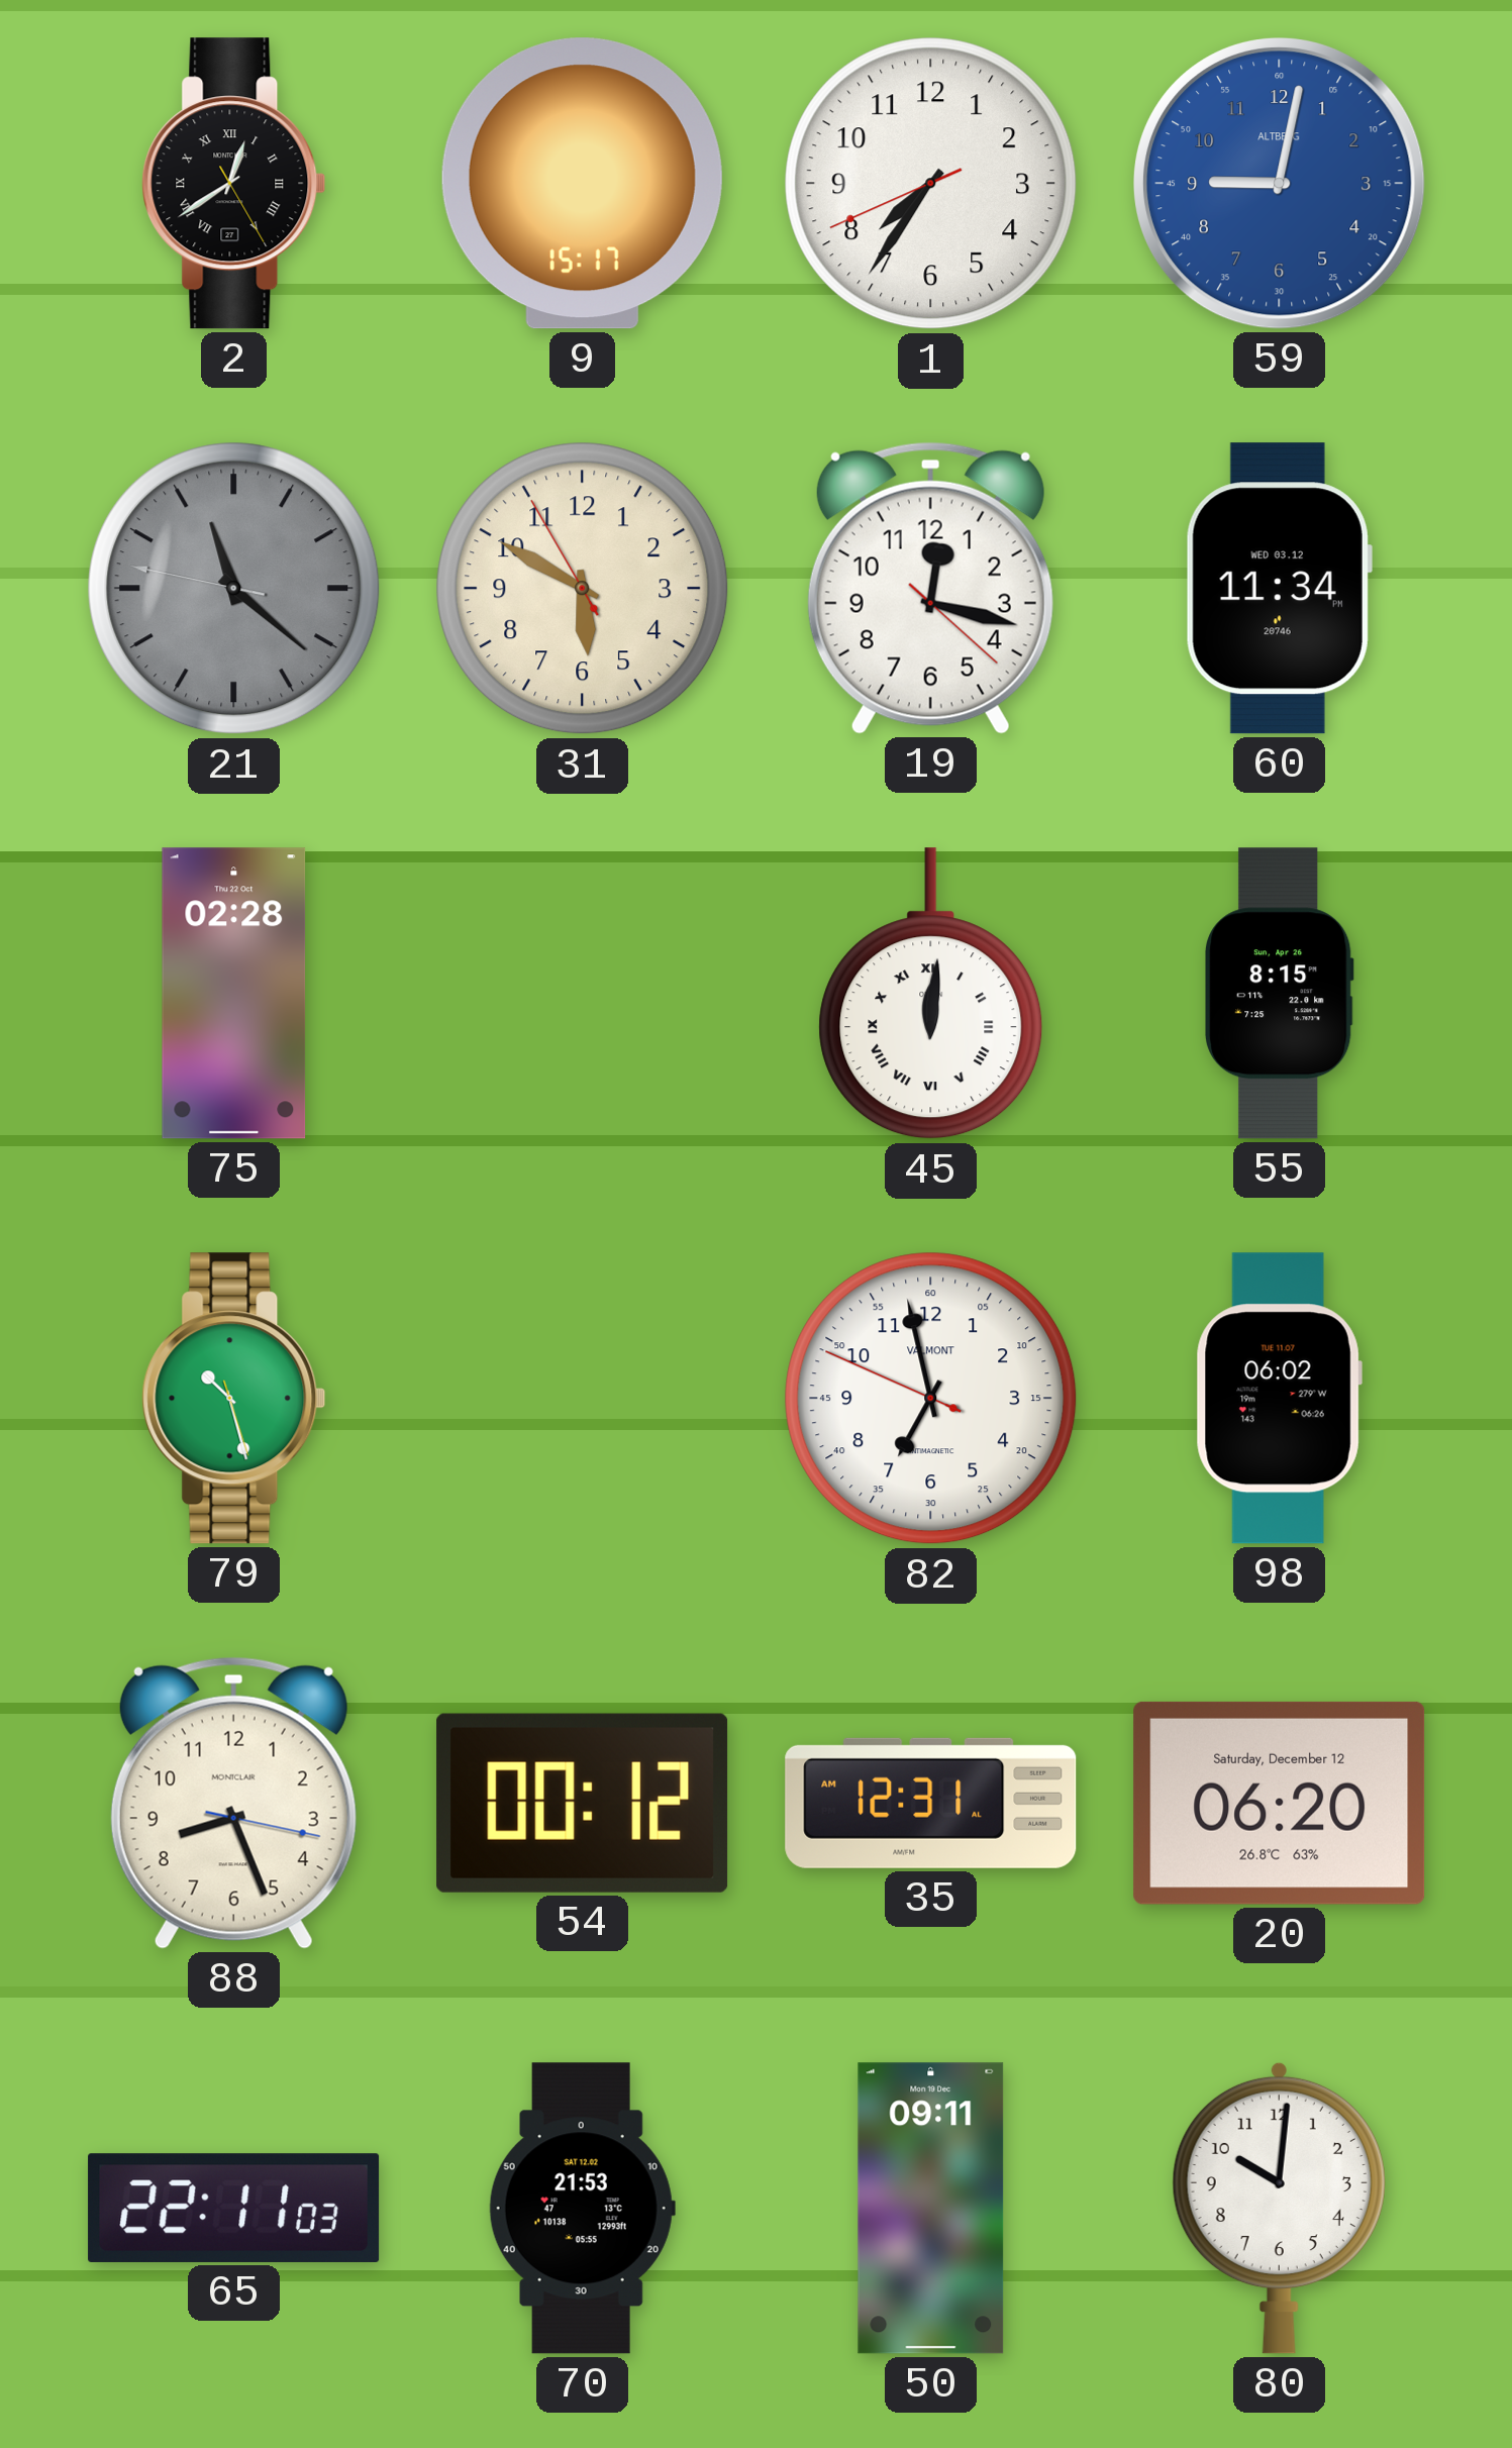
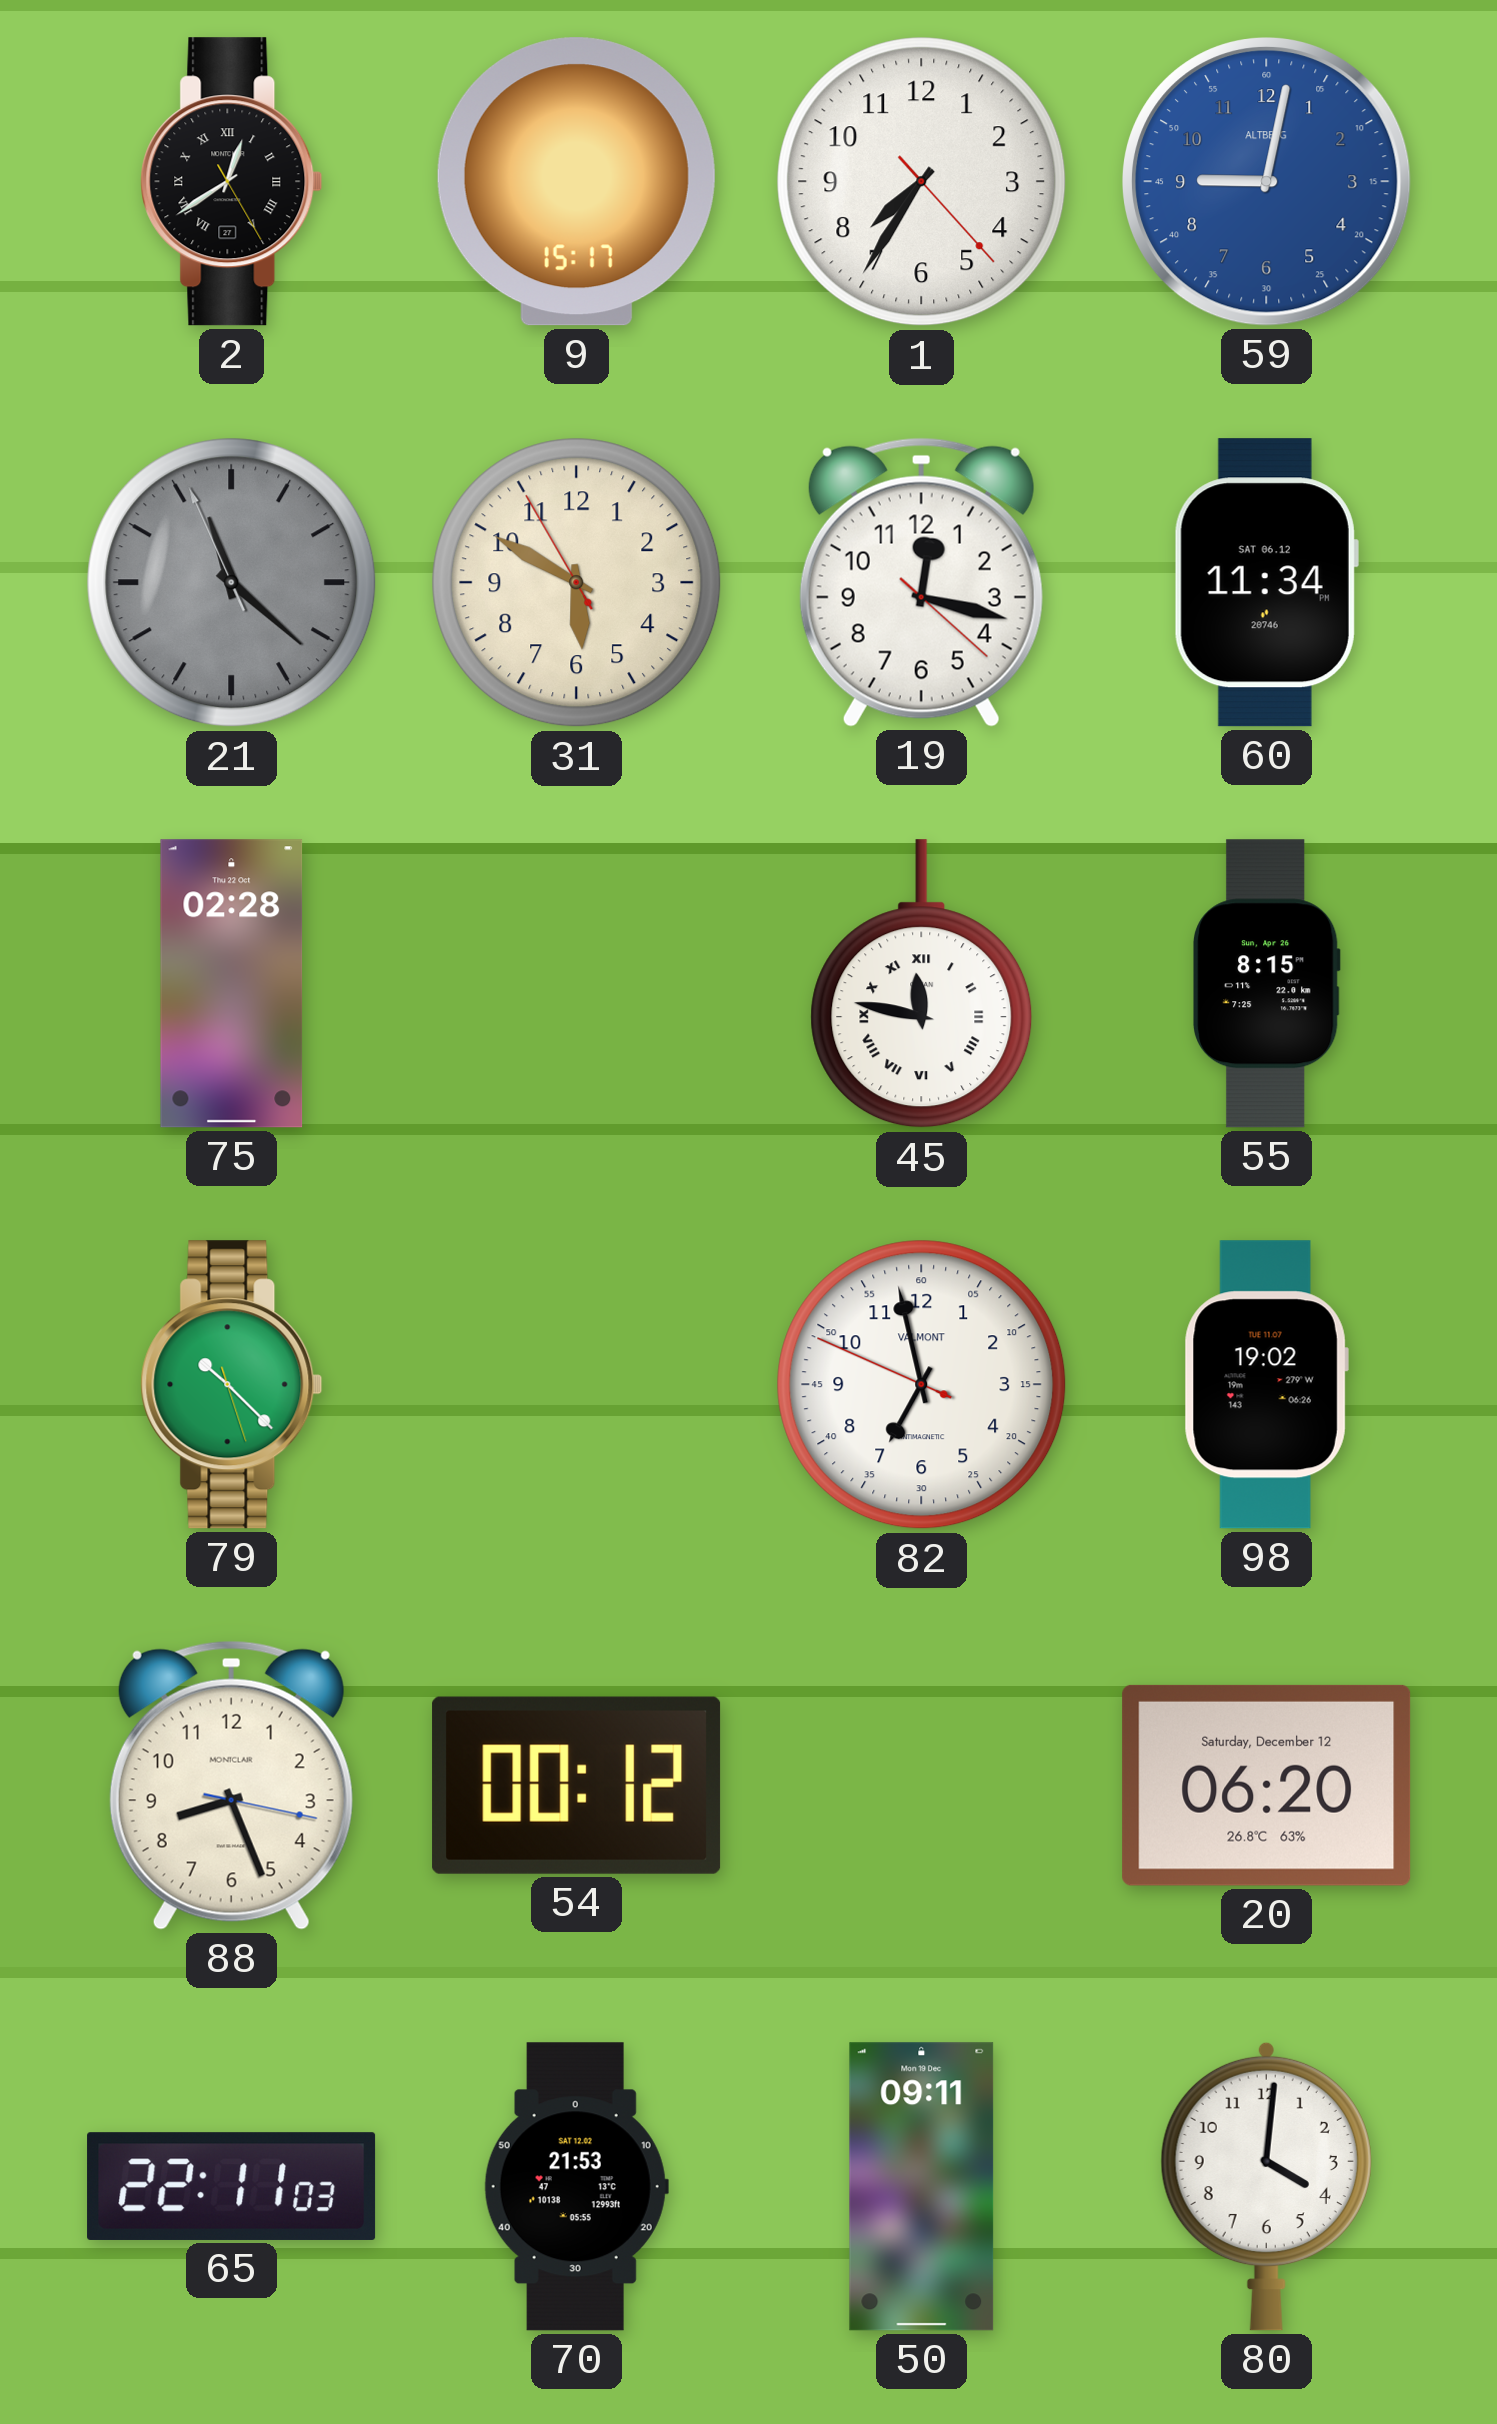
1: 7:35:41 -> 7:35:23
21: 11:21:47 -> 11:21:56
60 date: WED 03.12 -> SAT 06.12
45: 12:01 -> 11:47
79: 10:27 -> 10:22
98: 06:02 -> 19:02
35: 12:31 -> none
80: 10:01 -> 4:01
